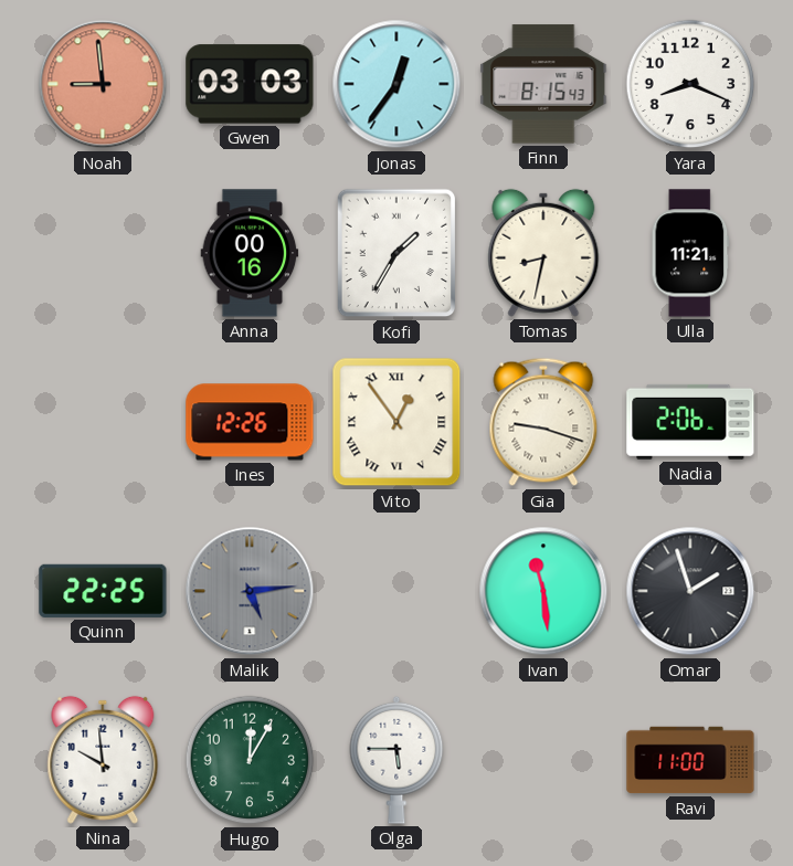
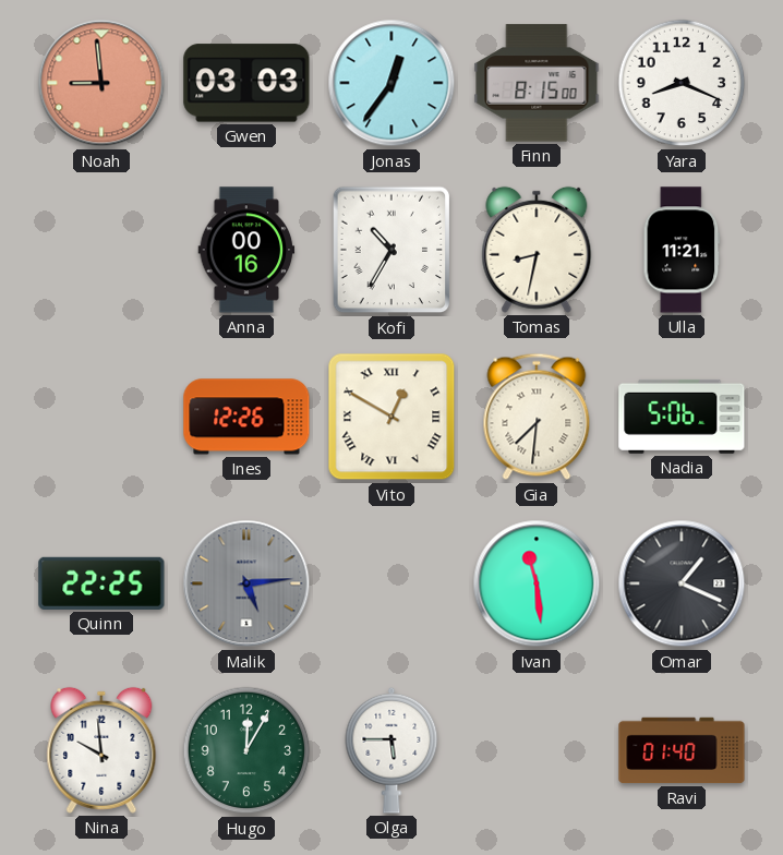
Finn: 8:15:43 -> 8:15:00
Kofi: 1:35 -> 10:35
Vito: 12:54 -> 12:50
Gia: 9:18 -> 7:31
Nadia: 2:06 -> 5:06
Omar: 1:57 -> 1:19
Ravi: 11:00 -> 01:40
